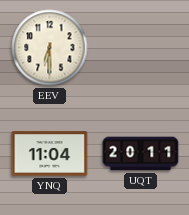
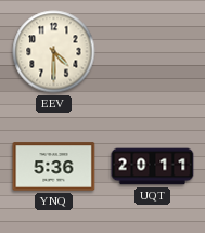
EEV: 6:30 -> 4:30
YNQ: 11:04 -> 5:36
